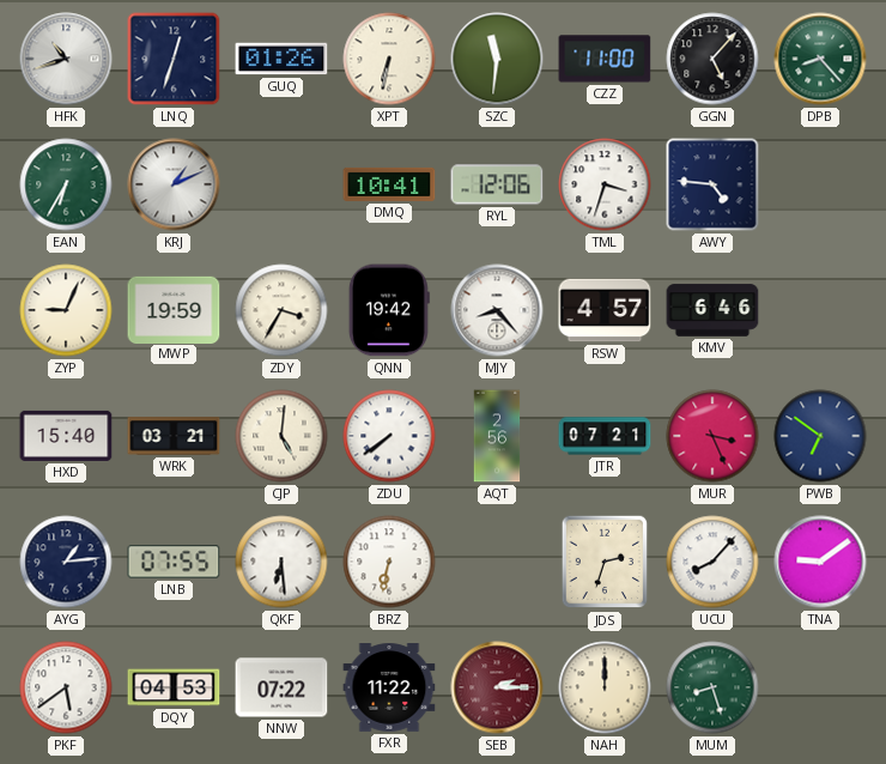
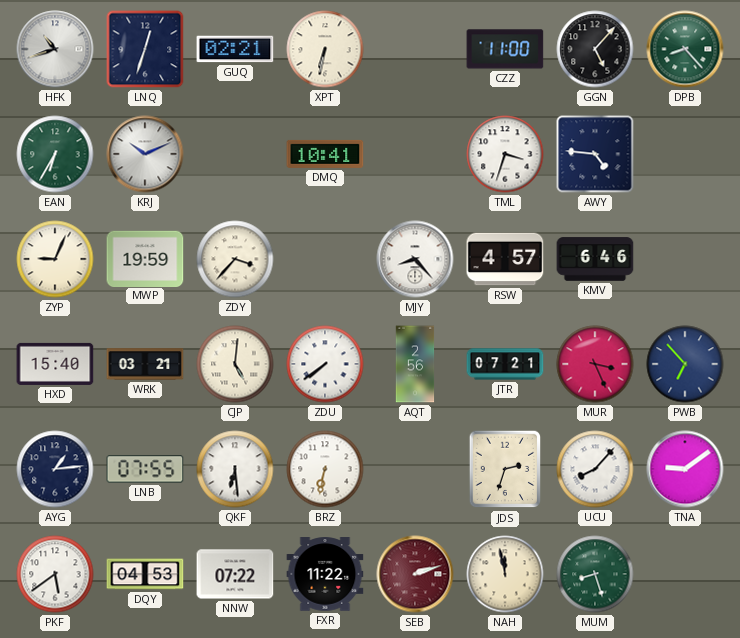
GUQ: 01:26 -> 02:21
SZC: 11:31 -> none
KRJ: 1:11 -> 10:11
RYL: 12:06 -> none
ZDY: 3:35 -> 3:37
QNN: 19:42 -> none
PWB: 6:51 -> 6:53
SEB: 2:15 -> 2:12
NAH: 12:00 -> 11:58
